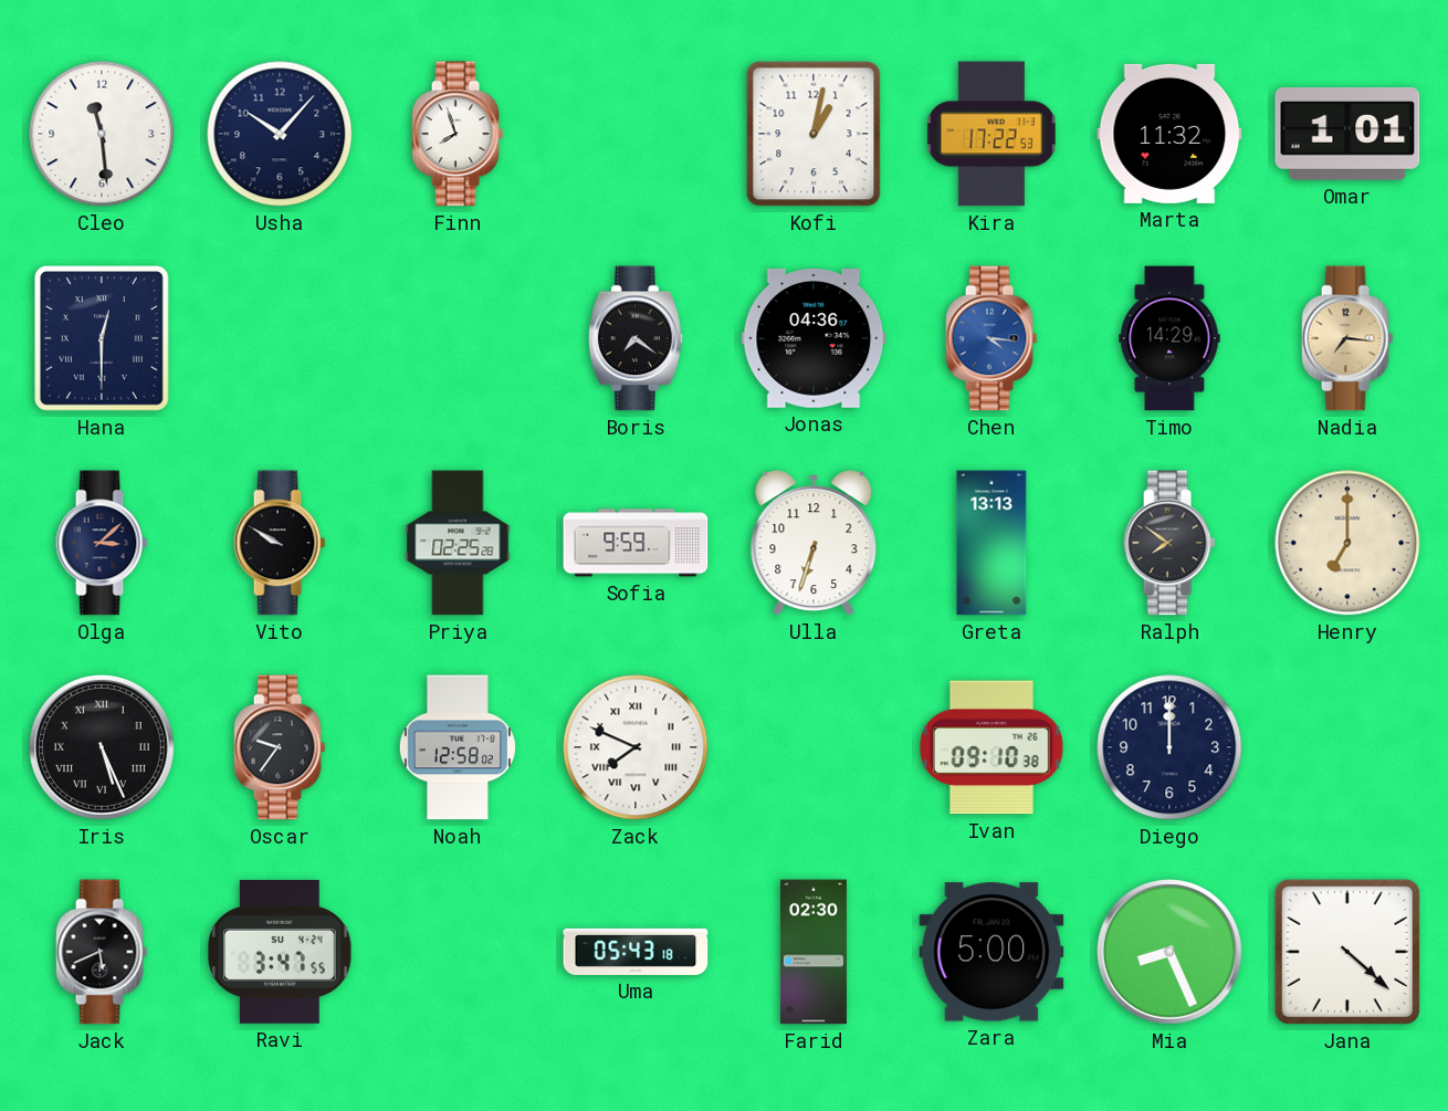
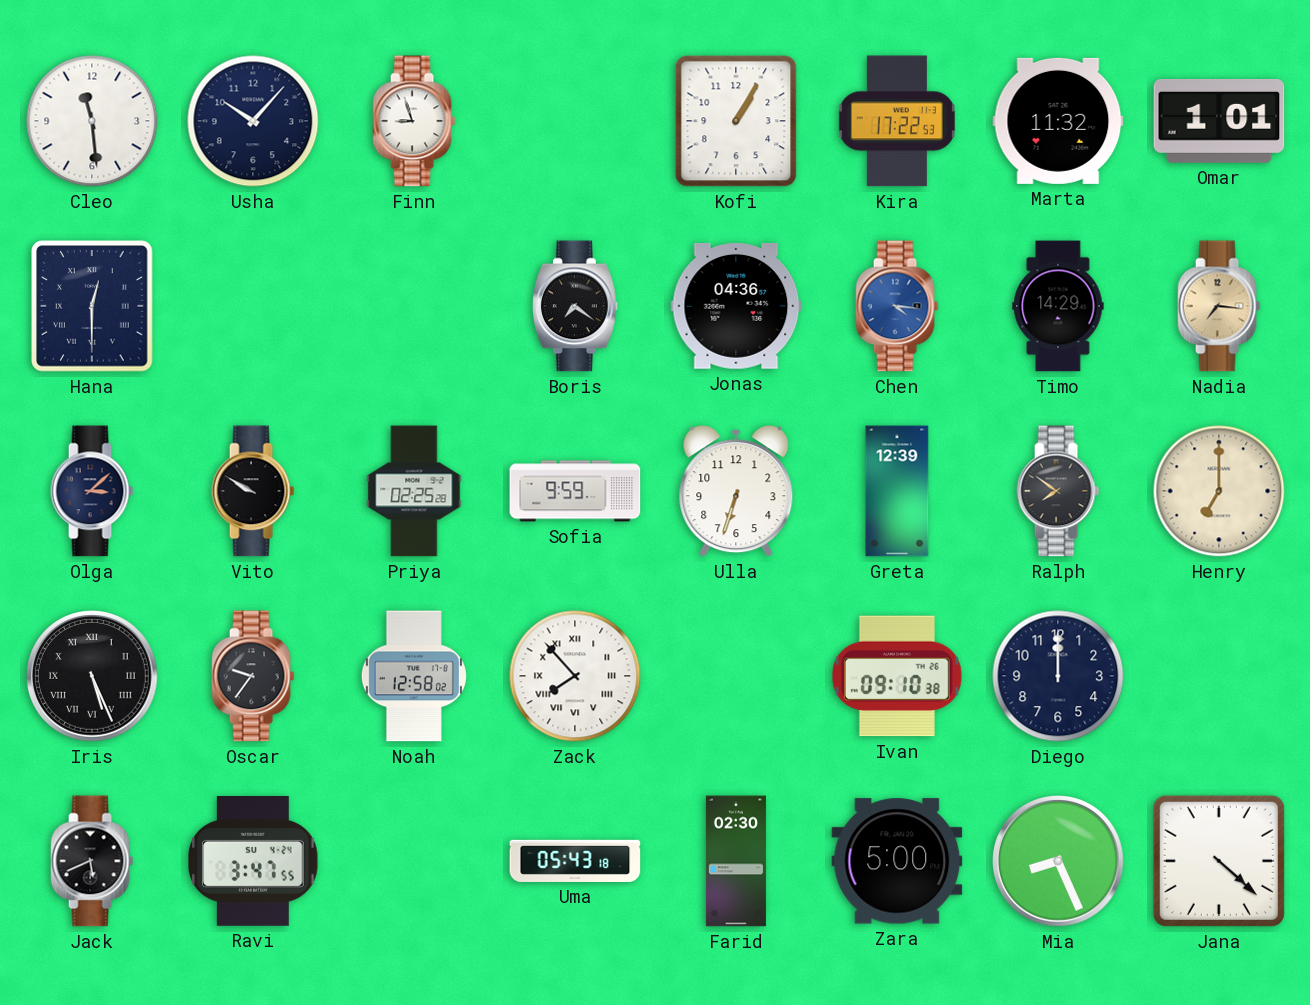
Finn: 7:57 -> 8:57
Kofi: 1:02 -> 1:05
Greta: 13:13 -> 12:39
Zack: 7:49 -> 7:53
